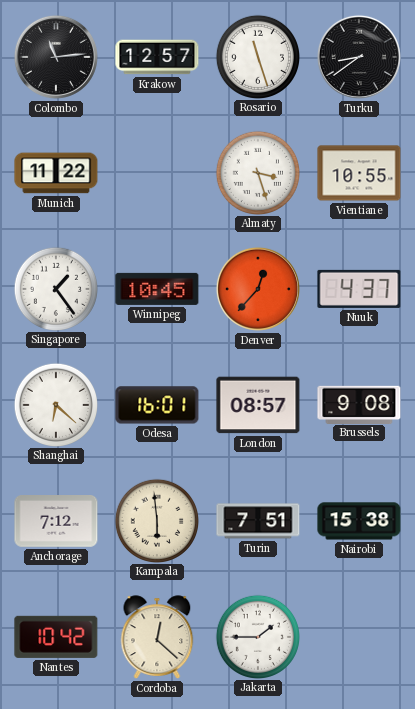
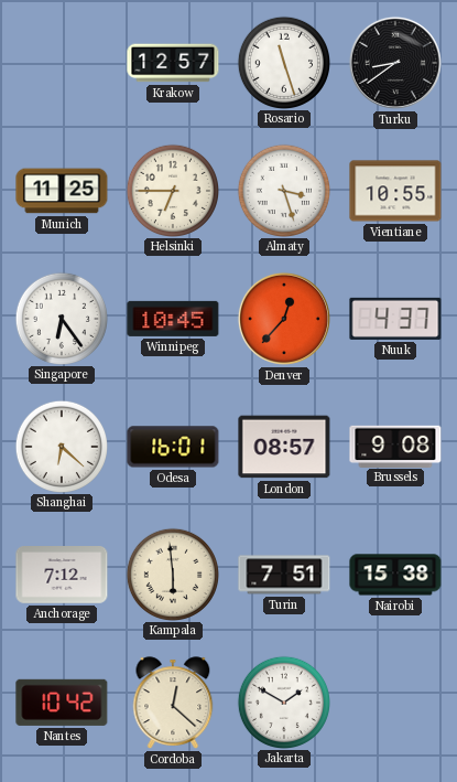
Colombo: 11:14 -> none
Munich: 11:22 -> 11:25
Helsinki: none -> 6:45
Singapore: 1:24 -> 6:24
Jakarta: 1:45 -> 1:50
